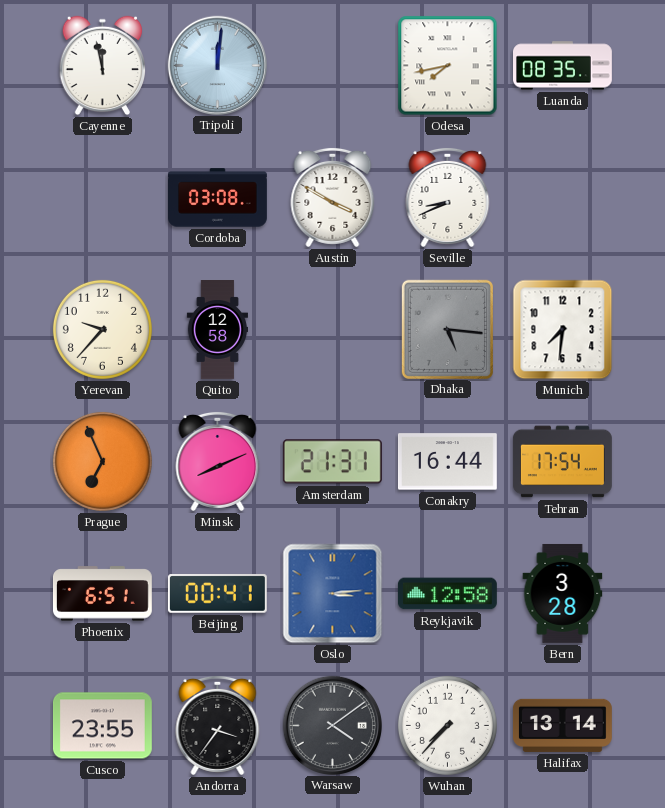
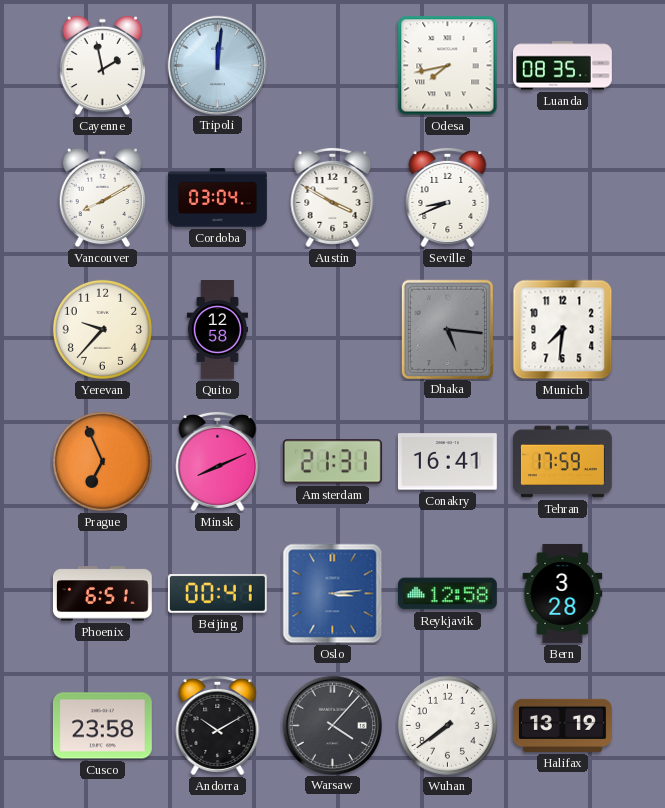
Cayenne: 11:58 -> 1:58
Vancouver: none -> 8:10
Cordoba: 03:08 -> 03:04
Conakry: 16:44 -> 16:41
Tehran: 17:54 -> 17:59
Cusco: 23:55 -> 23:58
Andorra: 3:36 -> 10:10
Warsaw: 4:09 -> 4:07
Wuhan: 7:37 -> 7:39
Halifax: 13:14 -> 13:19
